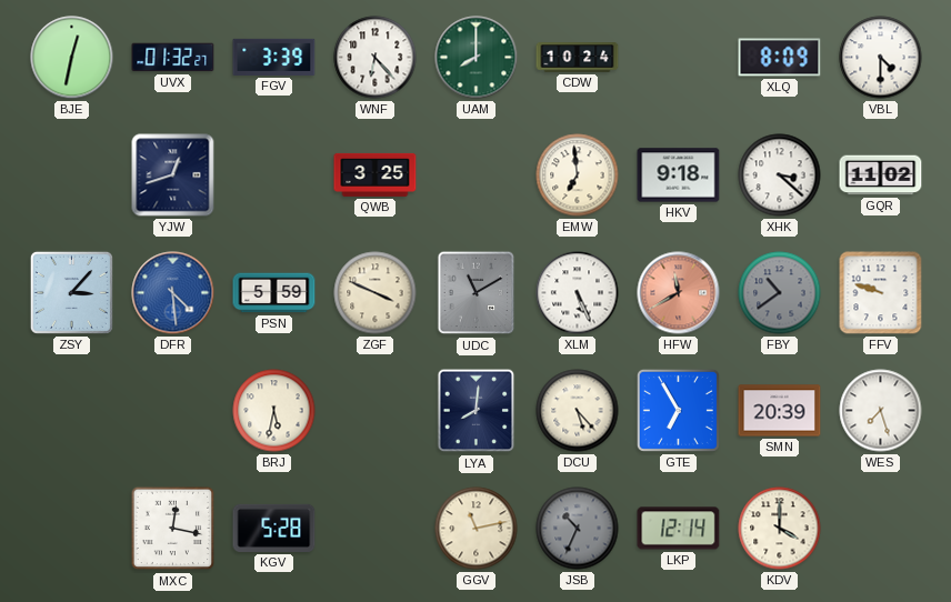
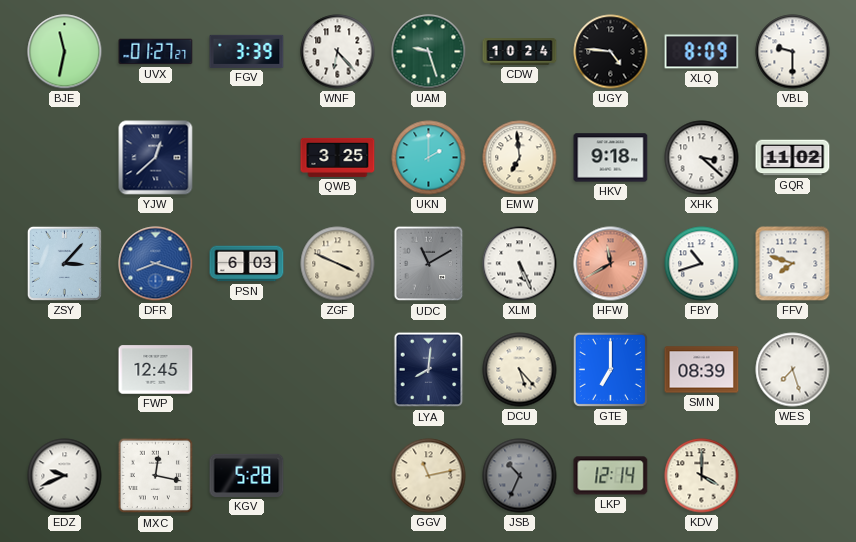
BJE: 12:32 -> 11:32
UVX: 01:32 -> 01:27
UAM: 8:00 -> 9:27
UGY: none -> 4:46
VBL: 4:30 -> 9:30
YJW: 12:42 -> 12:38
UKN: none -> 2:00
DFR: 4:29 -> 8:18
PSN: 5:59 -> 6:03
FBY: 10:39 -> 10:42
FBY dial: grey -> white
FFV: 9:48 -> 7:48
FWP: none -> 12:45
BRJ: 5:32 -> none
GTE: 6:55 -> 7:00
SMN: 20:39 -> 08:39
EDZ: none -> 9:41
